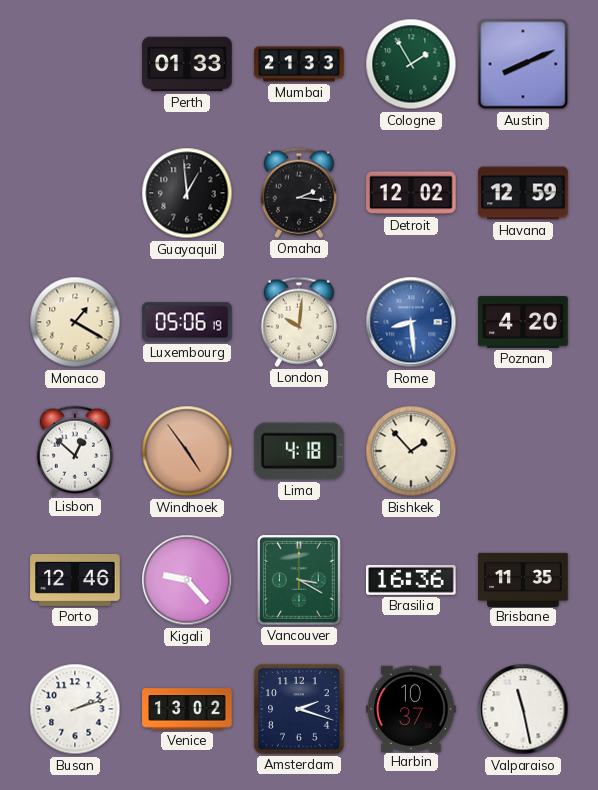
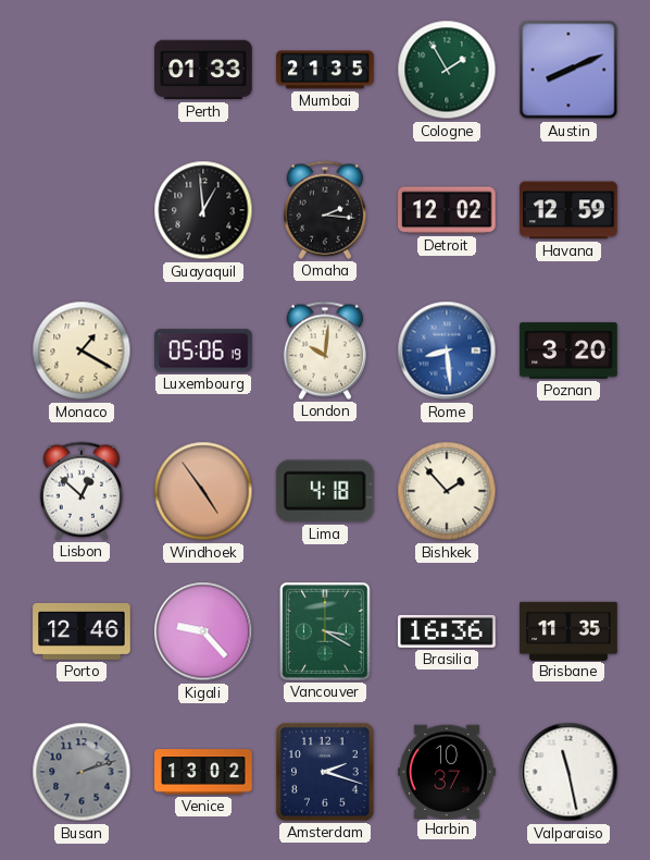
Mumbai: 21:33 -> 21:35
Poznan: 4:20 -> 3:20
Busan dial: white -> grey
